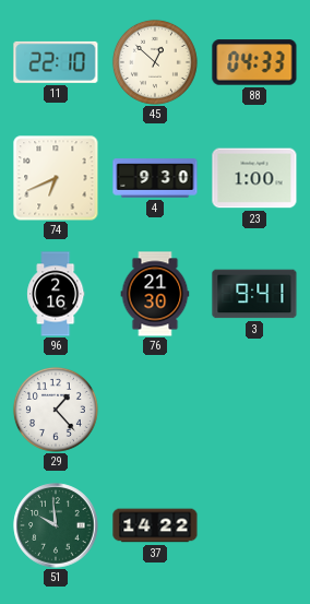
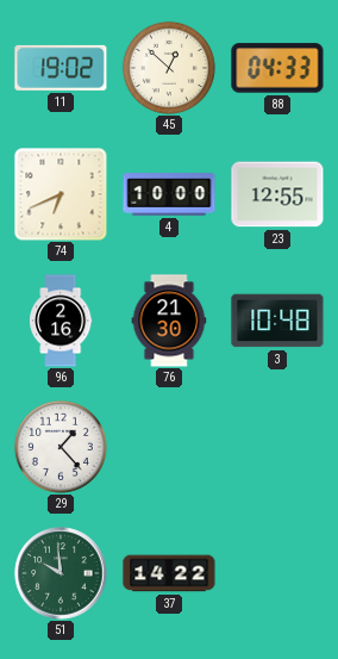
11: 22:10 -> 19:02
4: 9:30 -> 10:00
23: 1:00 -> 12:55
3: 9:41 -> 10:48
